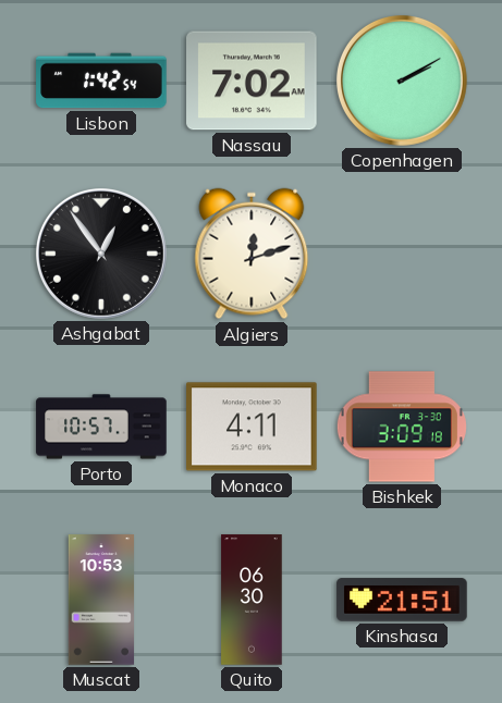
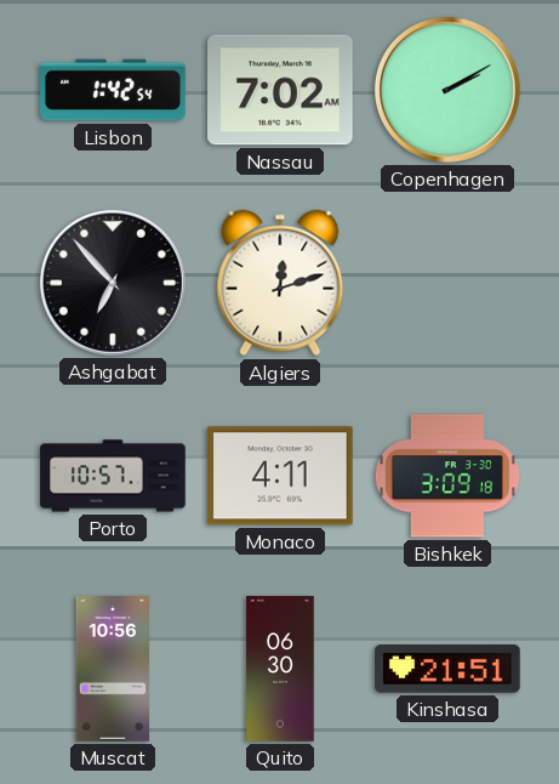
Ashgabat: 12:54 -> 6:53
Muscat: 10:53 -> 10:56
